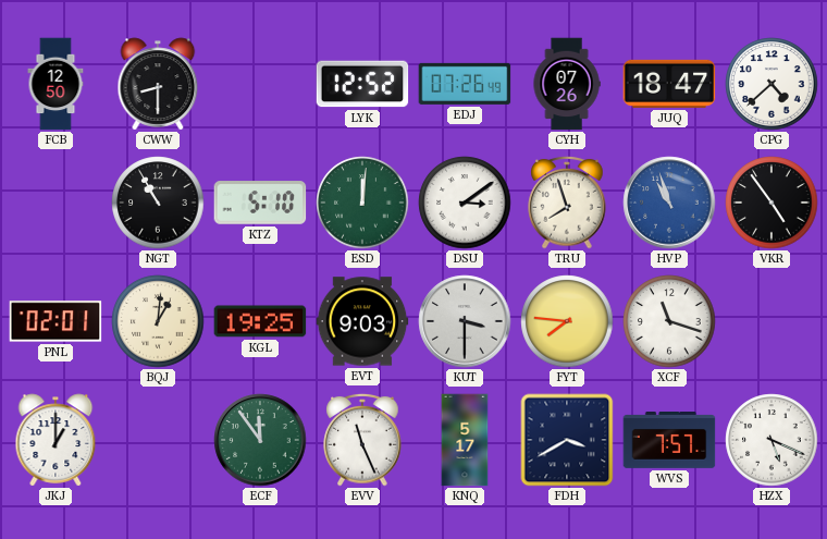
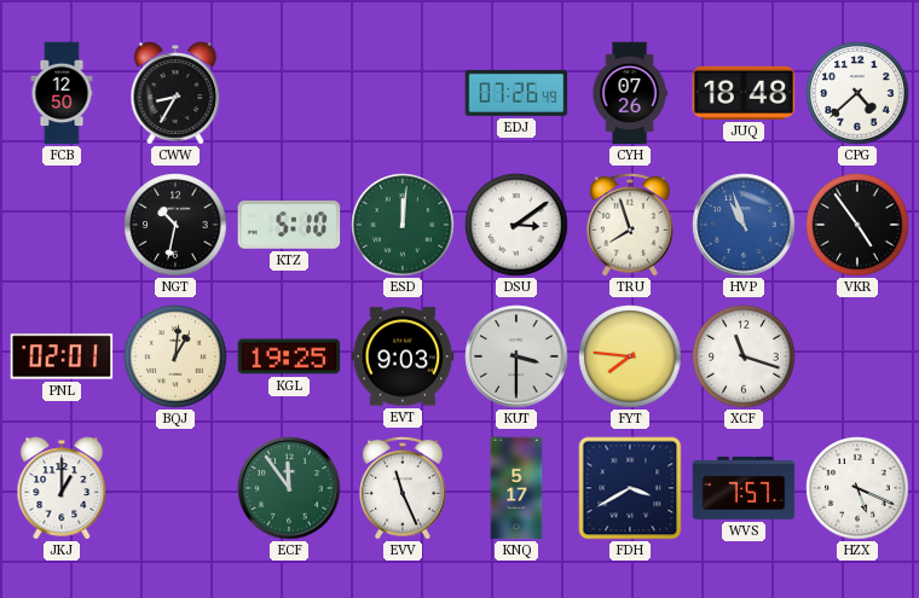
CWW: 8:30 -> 8:35
LYK: 12:52 -> none
JUQ: 18:47 -> 18:48
NGT: 10:55 -> 10:32
